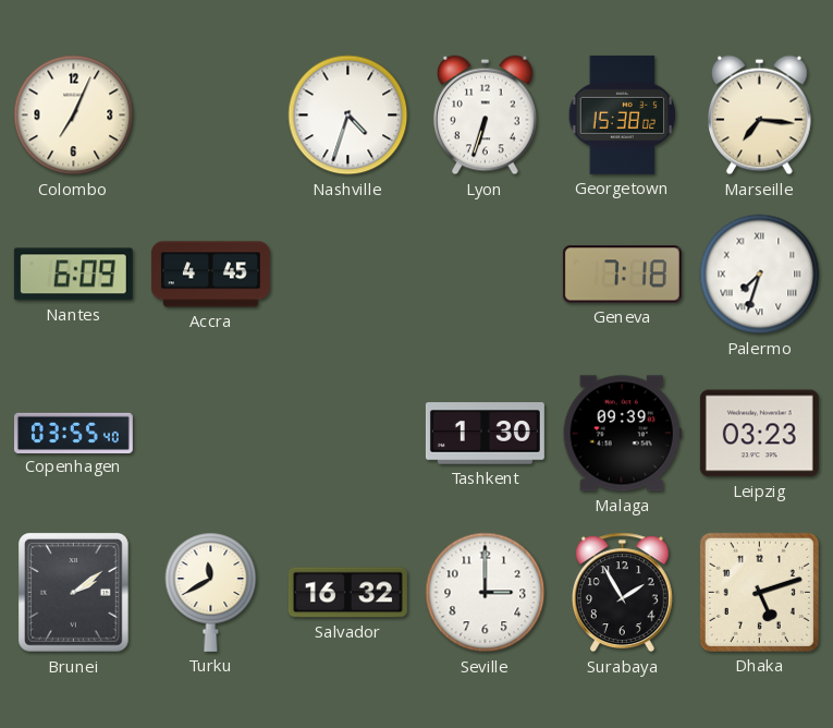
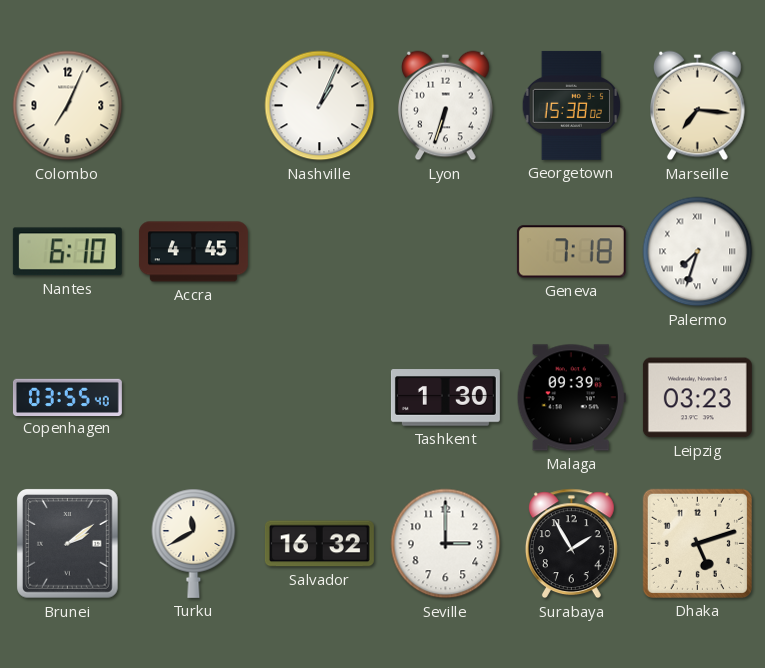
Nashville: 4:33 -> 1:04
Nantes: 6:09 -> 6:10
